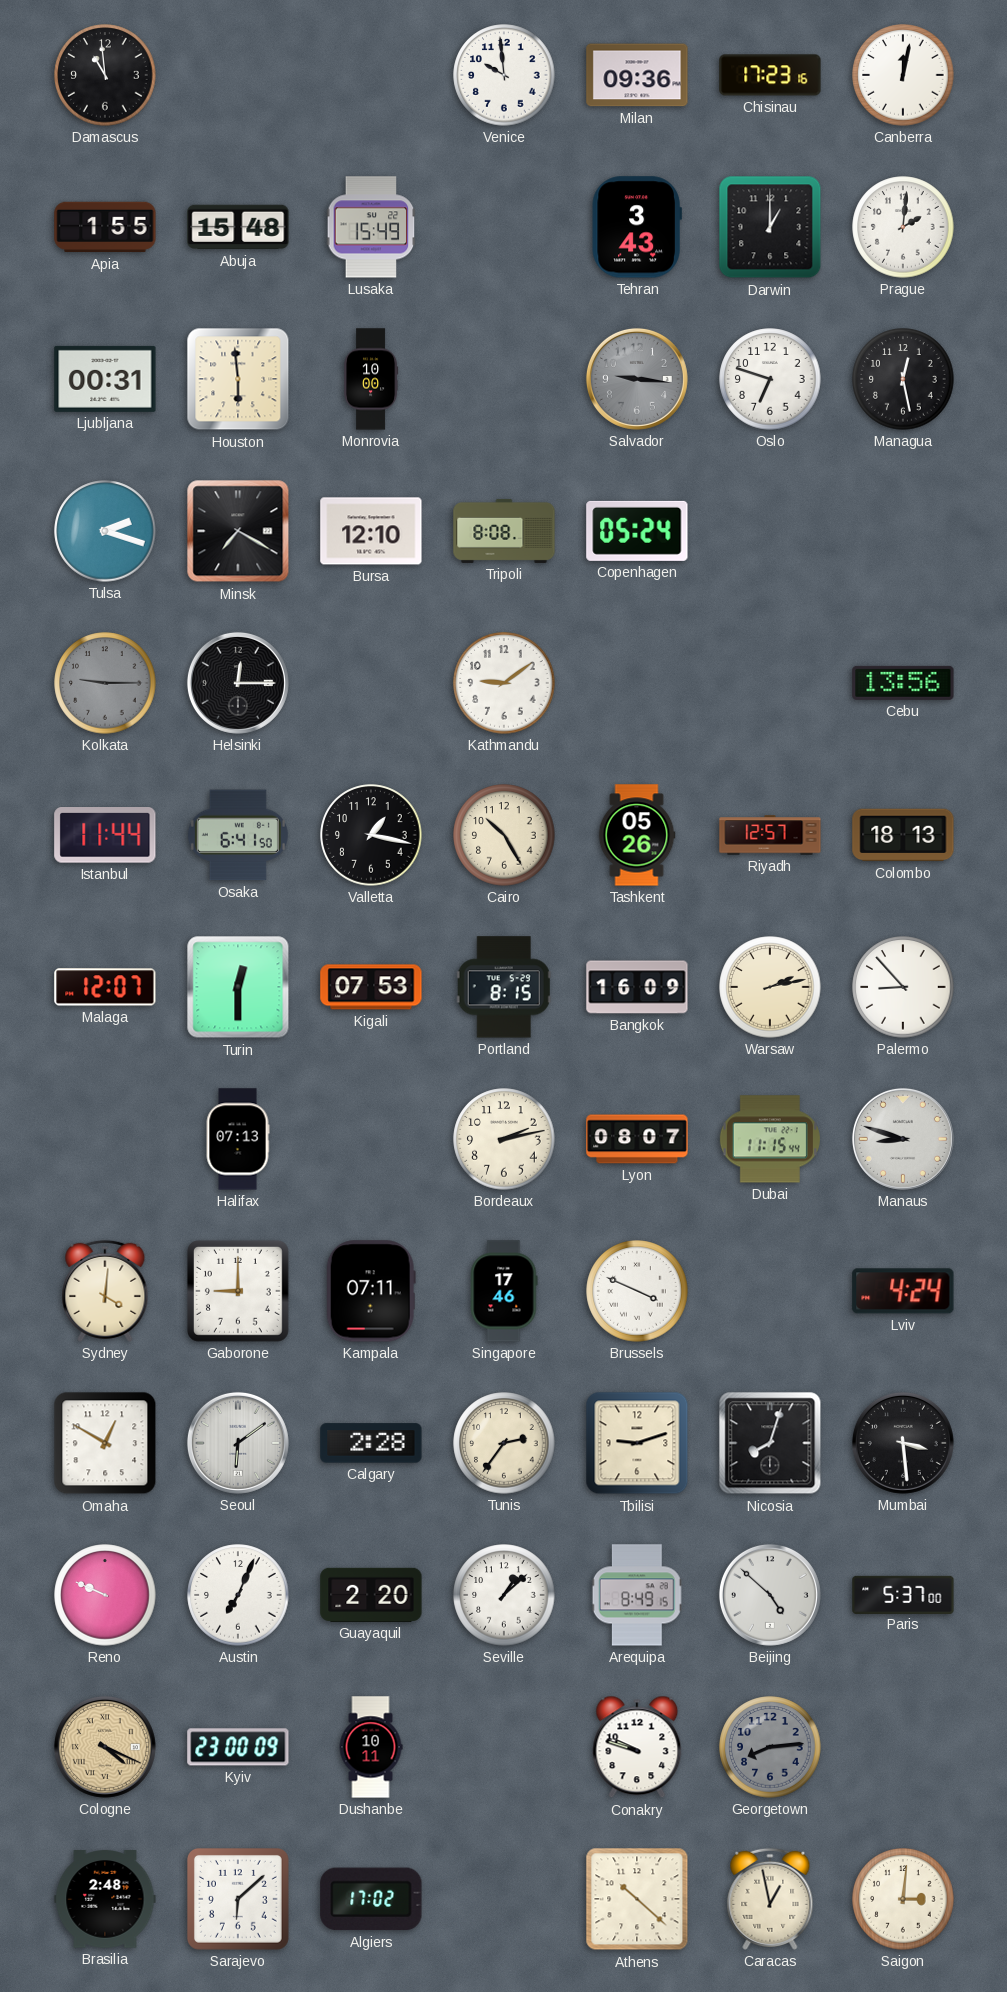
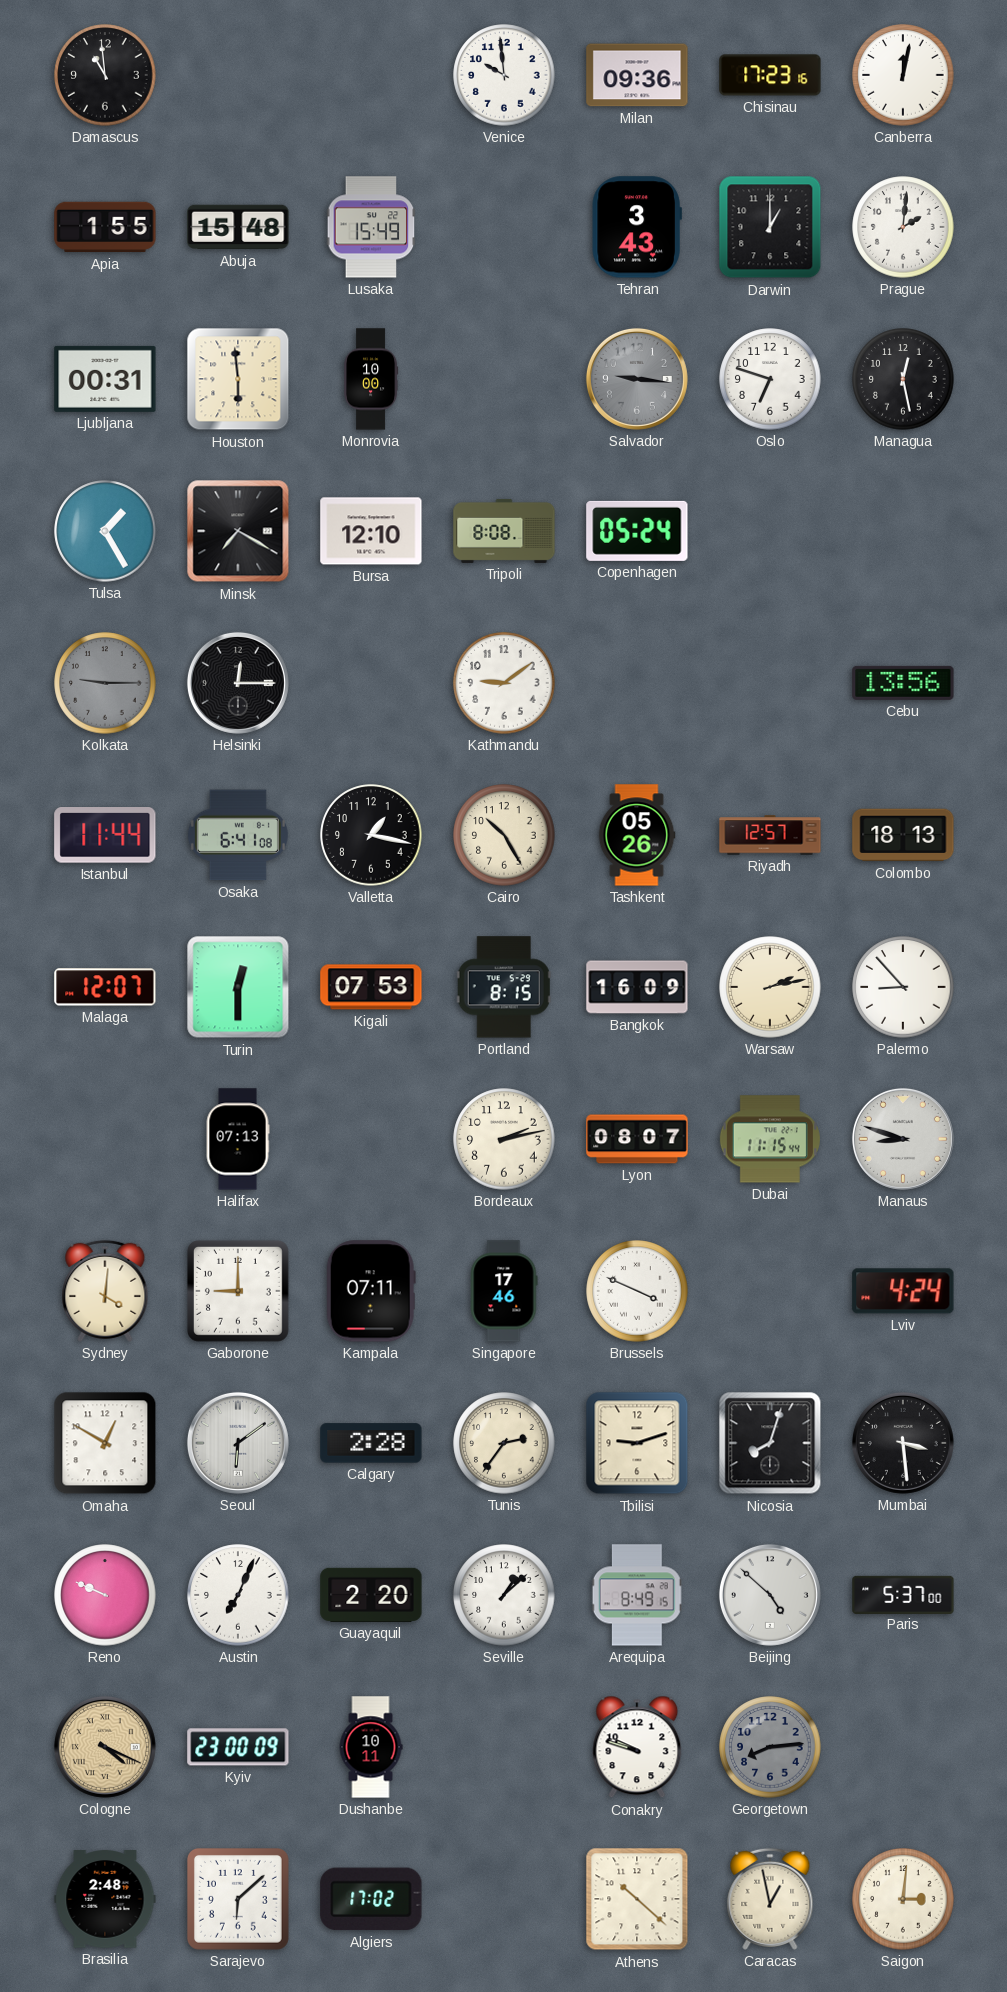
Tulsa: 2:18 -> 1:25
Osaka: 6:41:50 -> 6:41:08
